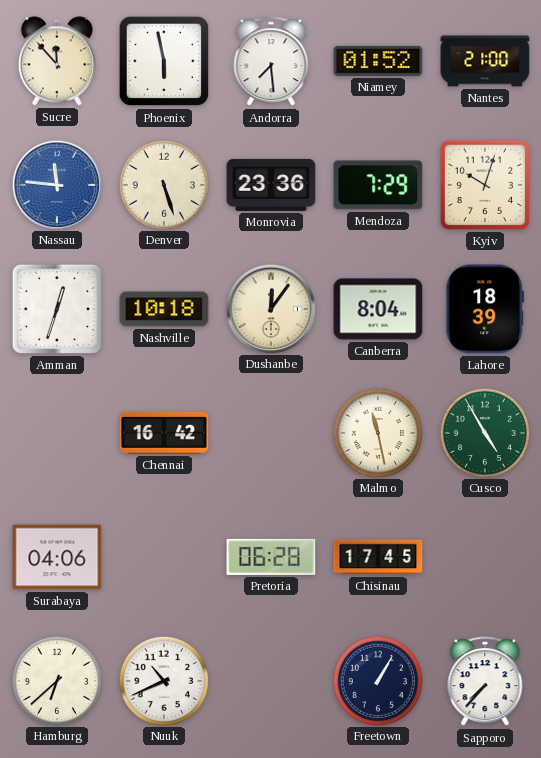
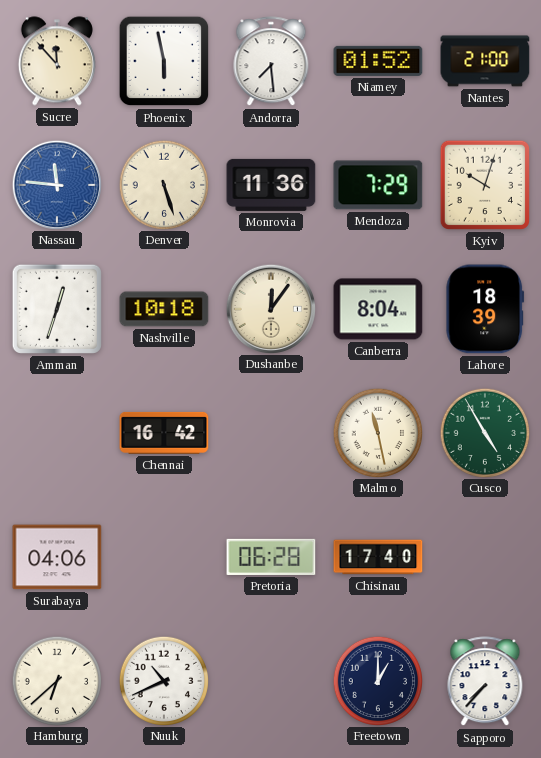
Monrovia: 23:36 -> 11:36
Chisinau: 17:45 -> 17:40
Freetown: 1:05 -> 1:00
